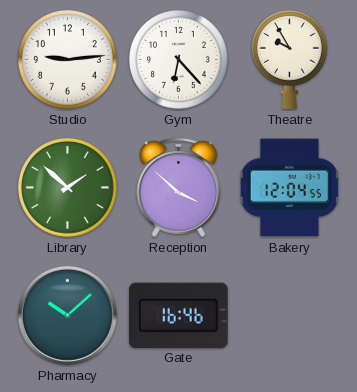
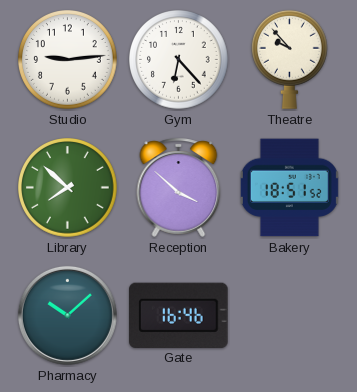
Theatre: 9:55 -> 9:53
Library: 1:52 -> 7:52
Bakery: 12:04 -> 18:51
